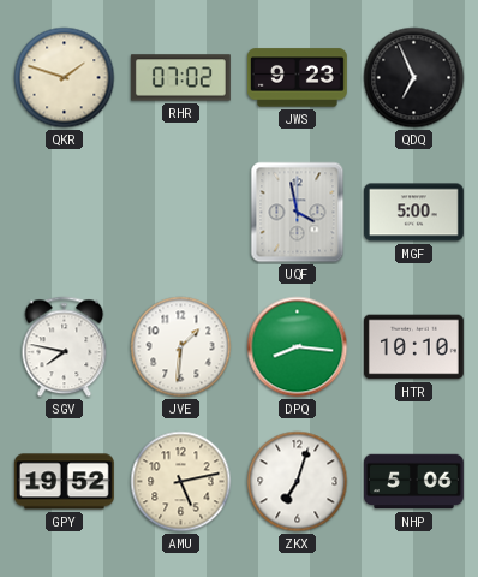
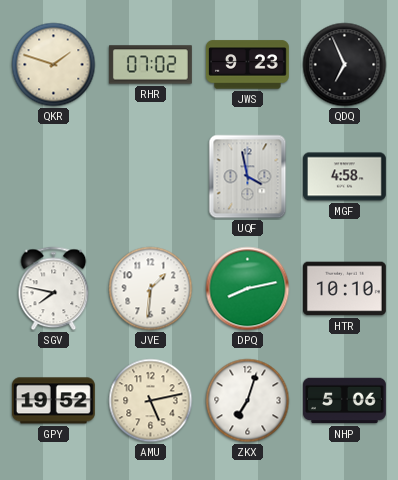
MGF: 5:00 -> 4:58
DPQ: 8:16 -> 8:13
